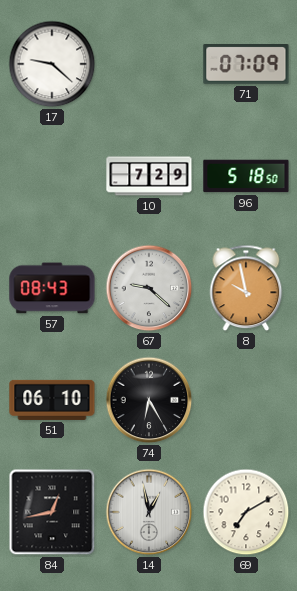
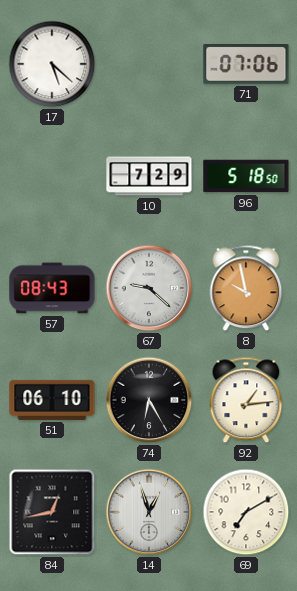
17: 9:22 -> 5:22
71: 07:09 -> 07:06
92: none -> 1:14
14: 12:58 -> 12:57
